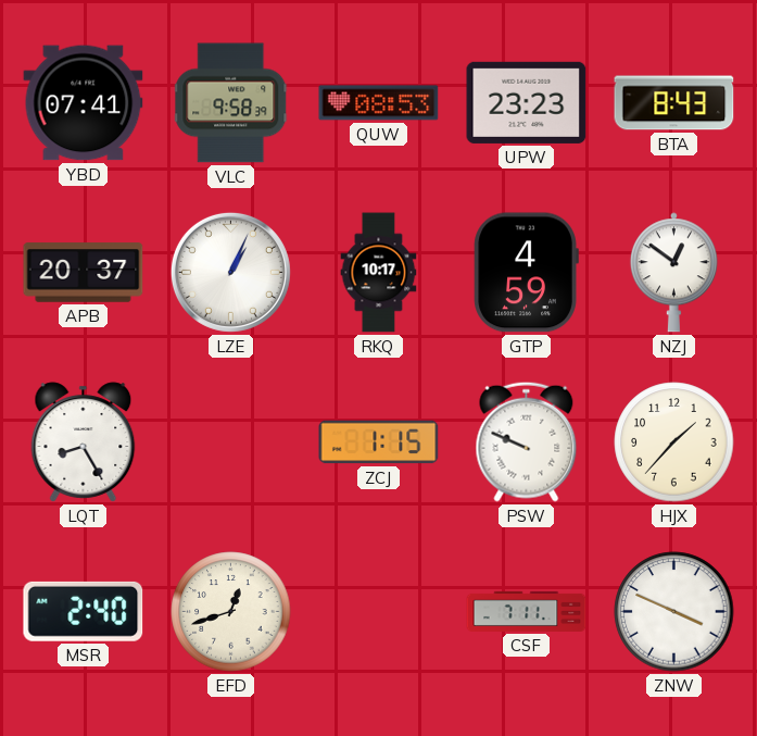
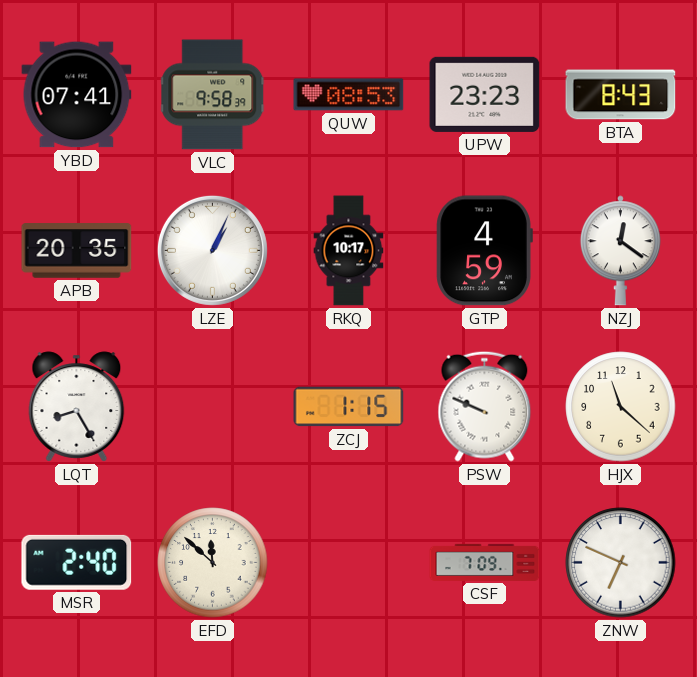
APB: 20:37 -> 20:35
NZJ: 12:51 -> 12:21
HJX: 1:37 -> 11:22
EFD: 12:42 -> 11:52
CSF: 7:11 -> 7:09
ZNW: 3:49 -> 6:49
